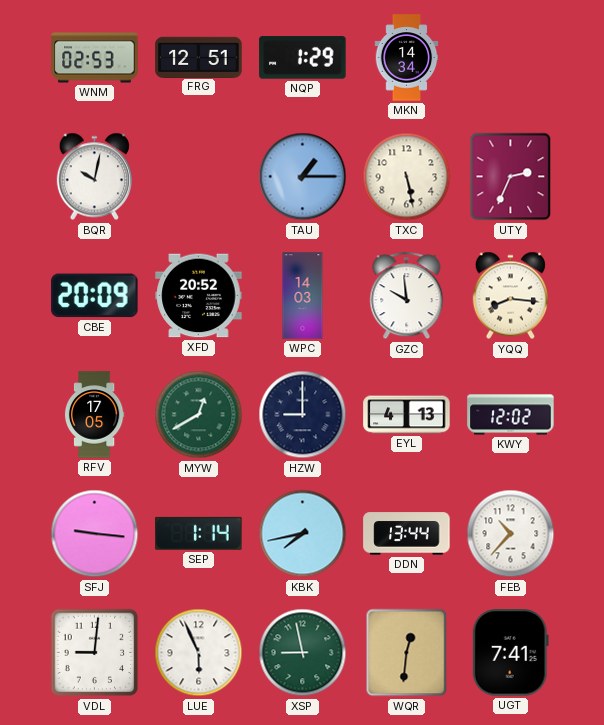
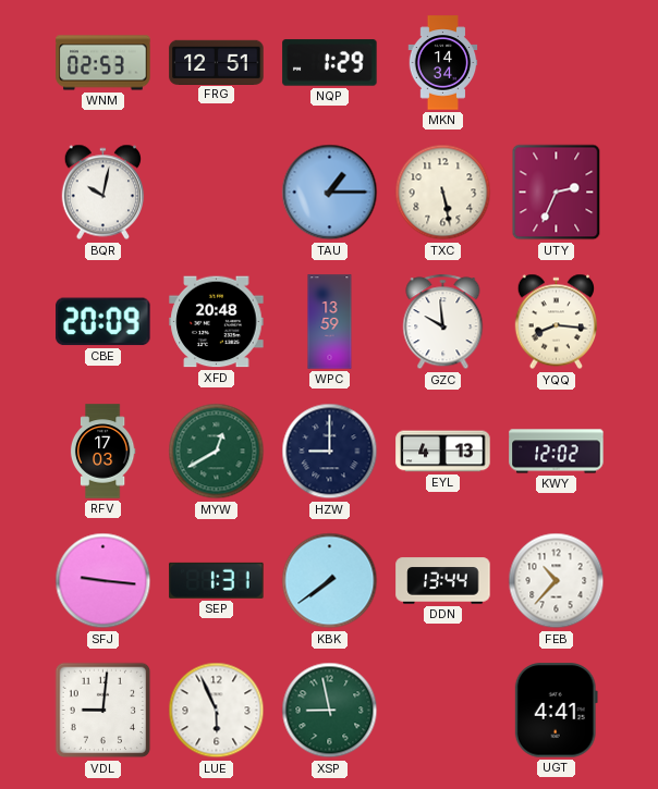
XFD: 20:52 -> 20:48
WPC: 14:03 -> 13:59
RFV: 17:05 -> 17:03
SEP: 1:14 -> 1:31
KBK: 7:43 -> 7:39
WQR: 12:31 -> none
UGT: 7:41 -> 4:41
